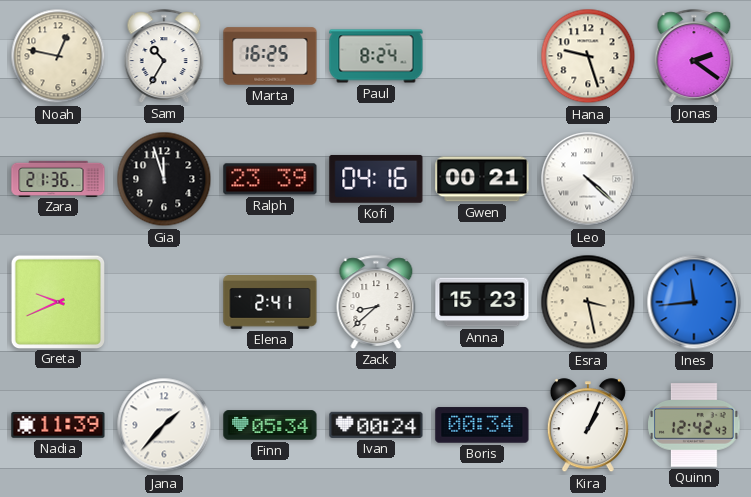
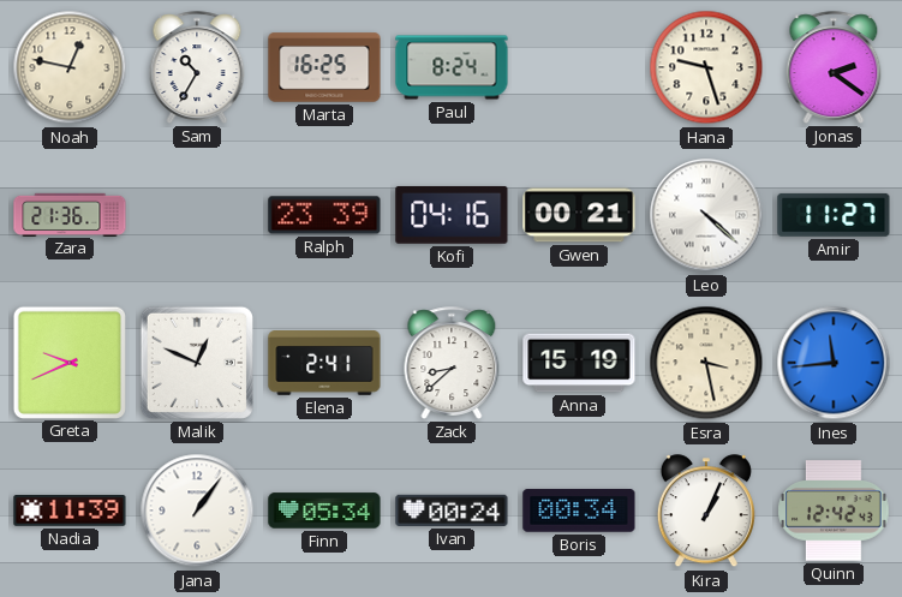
Gia: 11:57 -> none
Amir: none -> 11:27
Malik: none -> 12:49
Anna: 15:23 -> 15:19
Jana: 1:37 -> 1:06
